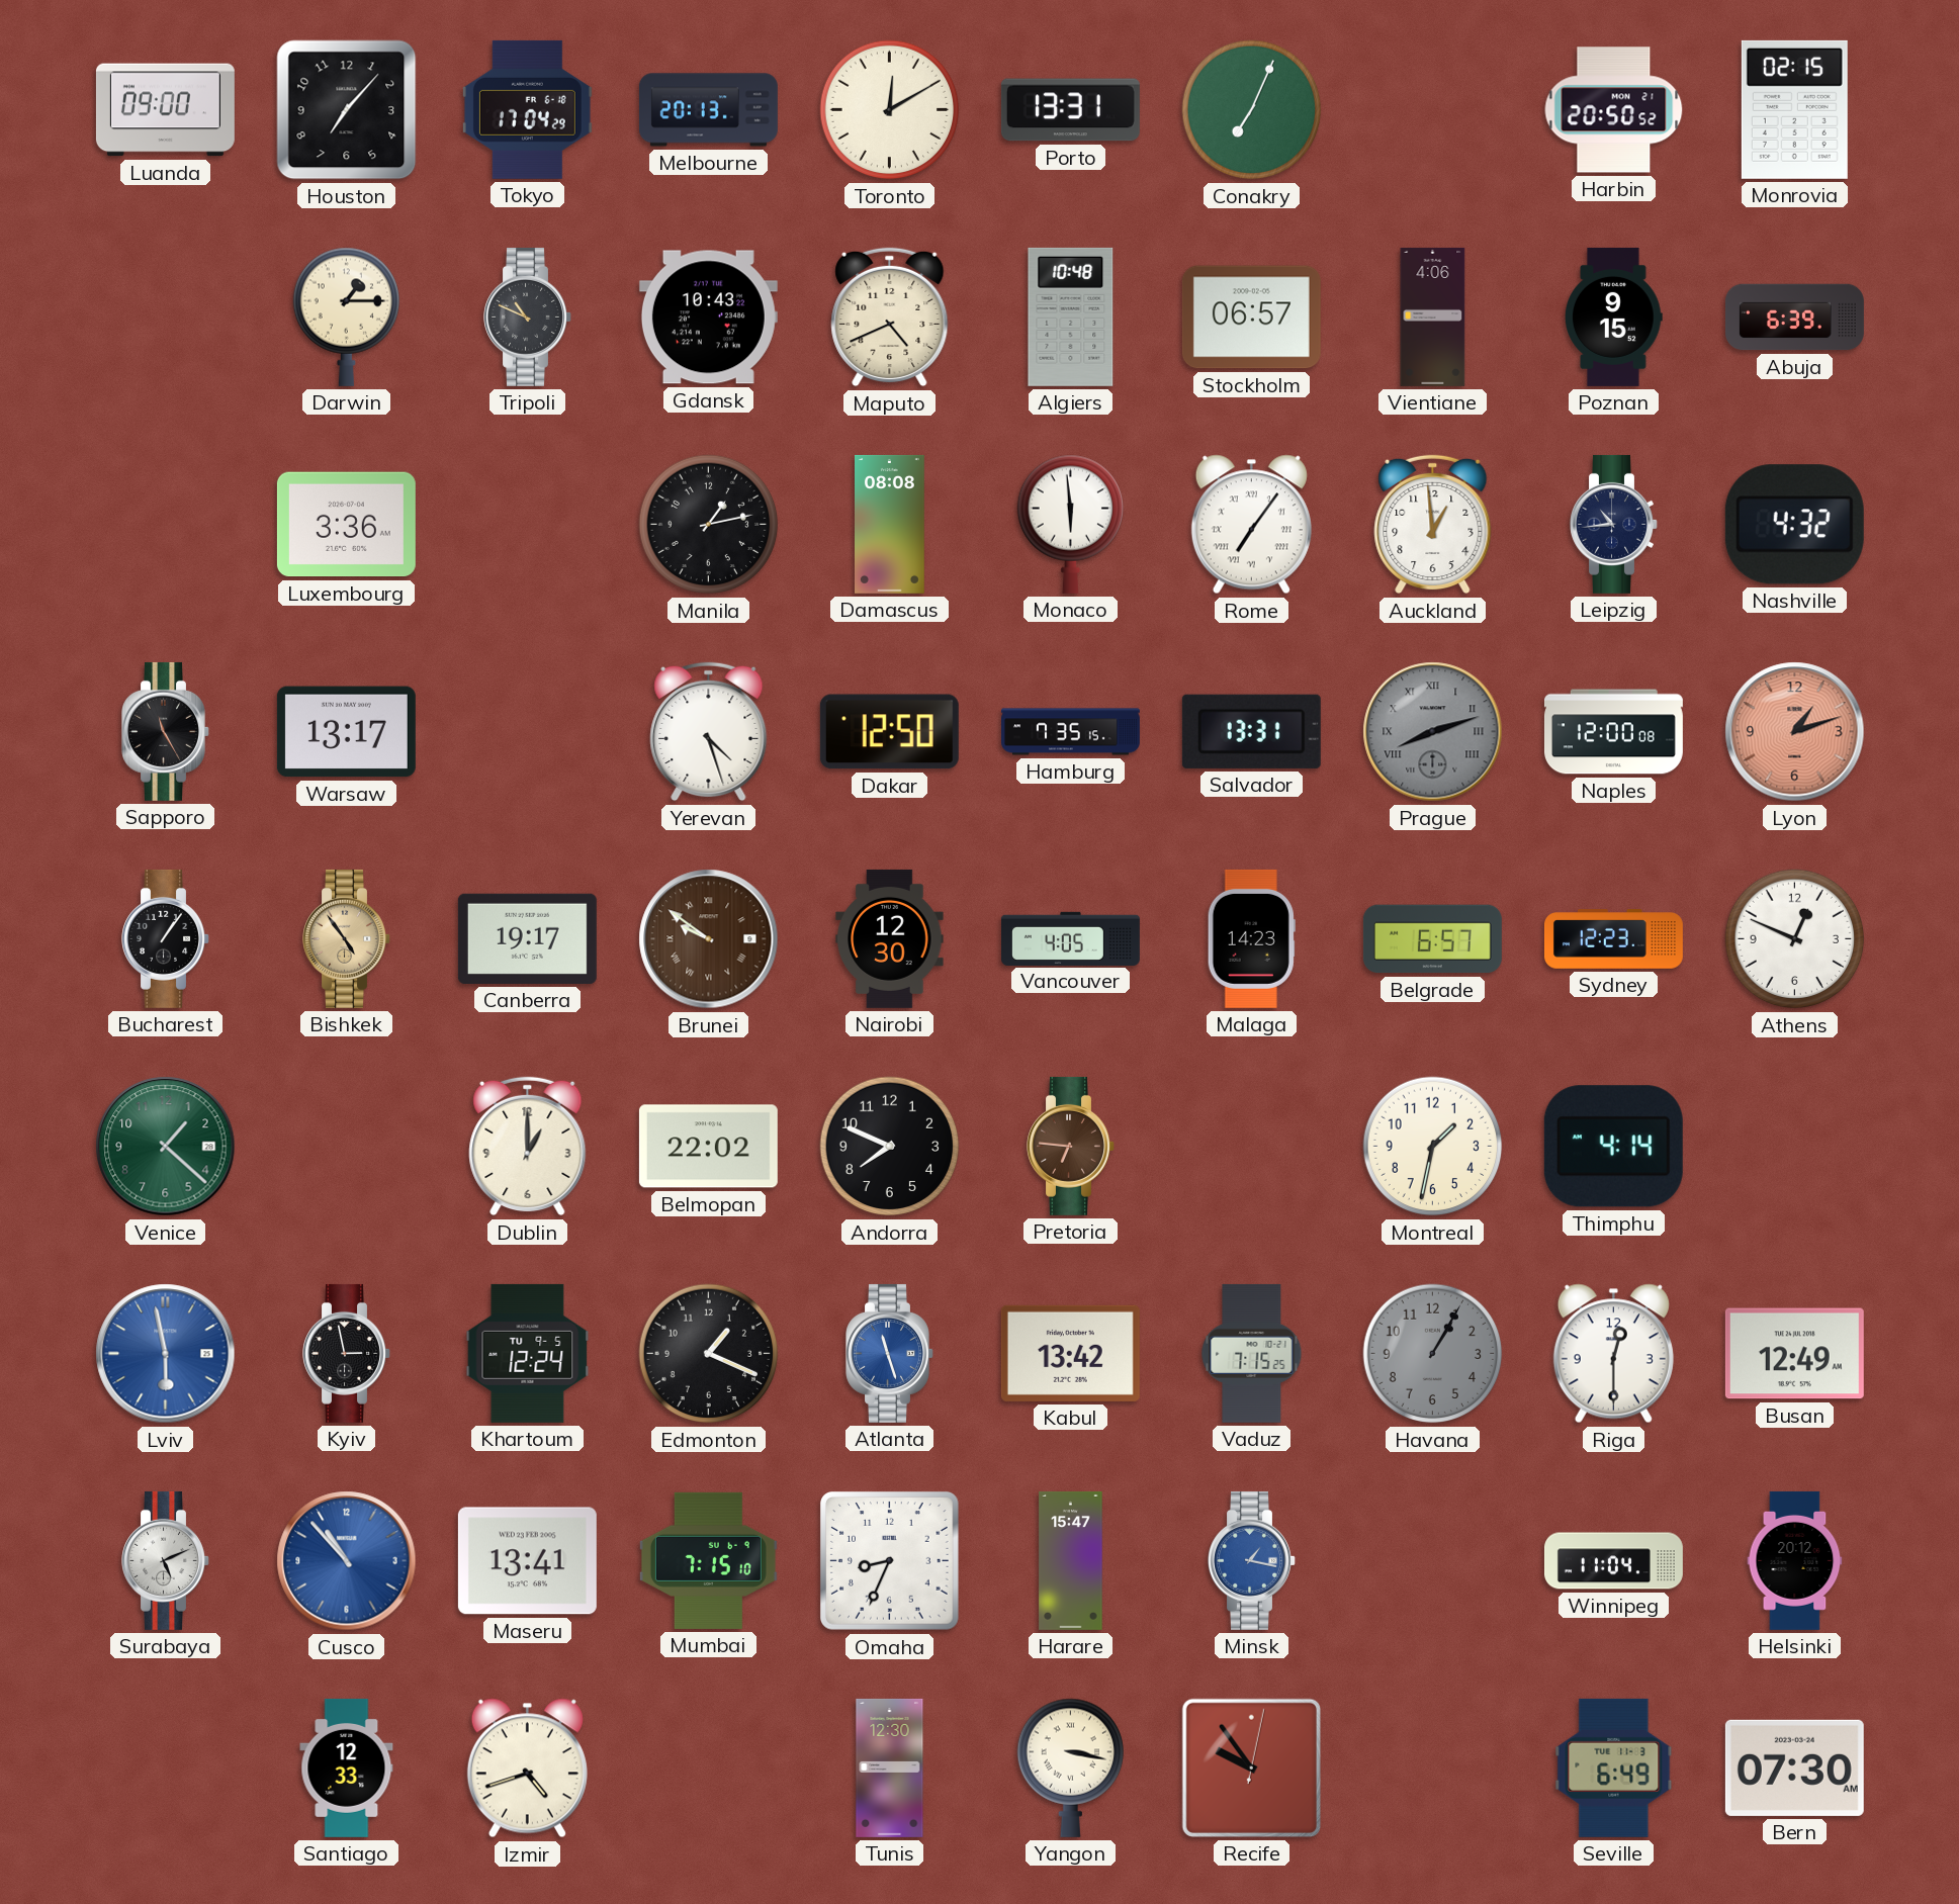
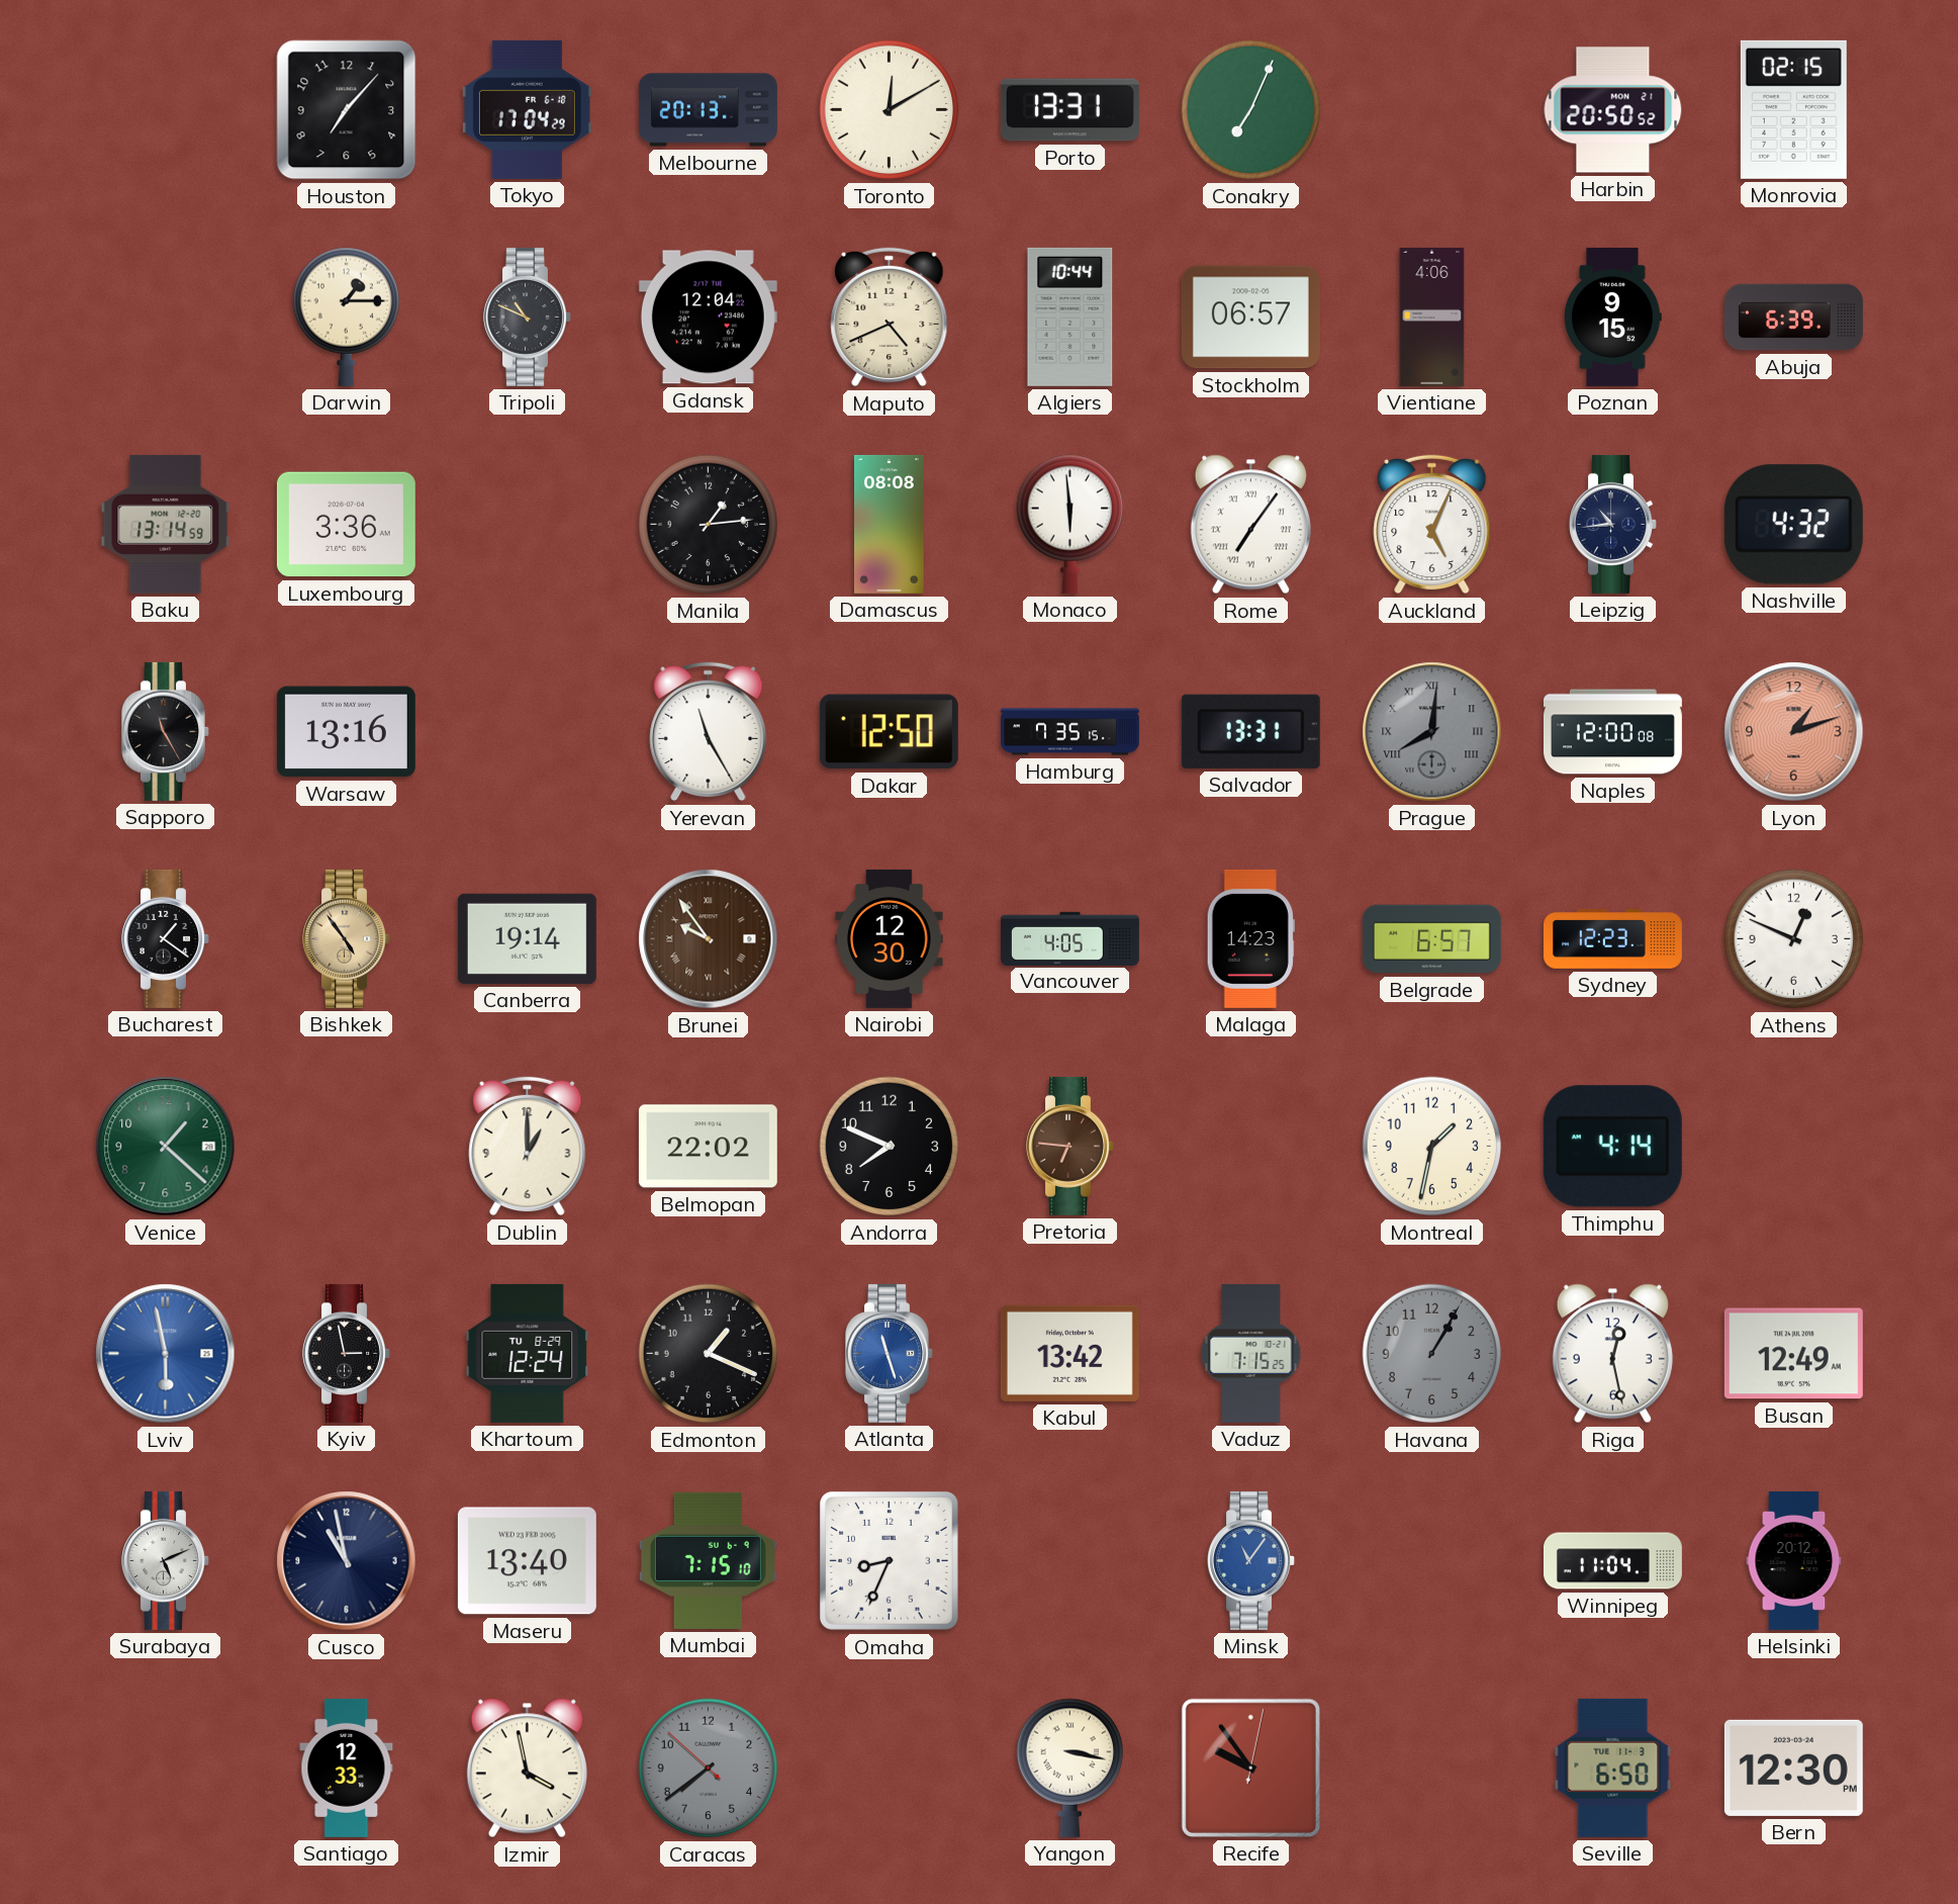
Luanda: 09:00 -> none
Gdansk: 10:43 -> 12:04
Algiers: 10:48 -> 10:44
Baku: none -> 13:14
Manila: 1:13 -> 1:14
Auckland: 12:59 -> 5:04
Warsaw: 13:17 -> 13:16
Yerevan: 4:27 -> 11:25
Prague: 8:12 -> 8:01
Bucharest: 1:06 -> 1:21
Canberra: 19:17 -> 19:14
Brunei: 9:51 -> 9:54
Khartoum date: TU 9-5 -> TU 8-29
Riga: 12:30 -> 12:28
Cusco: 10:53 -> 10:58
Cusco dial: blue -> navy
Maseru: 13:41 -> 13:40
Harare: 15:47 -> none
Minsk: 1:17 -> 11:06
Izmir: 4:42 -> 3:58
Caracas: none -> 7:38
Tunis: 12:30 -> none
Seville: 6:49 -> 6:50
Bern: 07:30 -> 12:30
